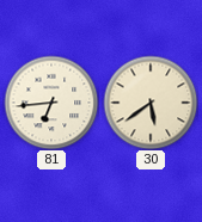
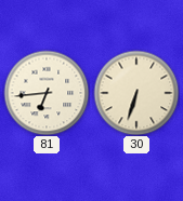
30: 5:39 -> 6:33
